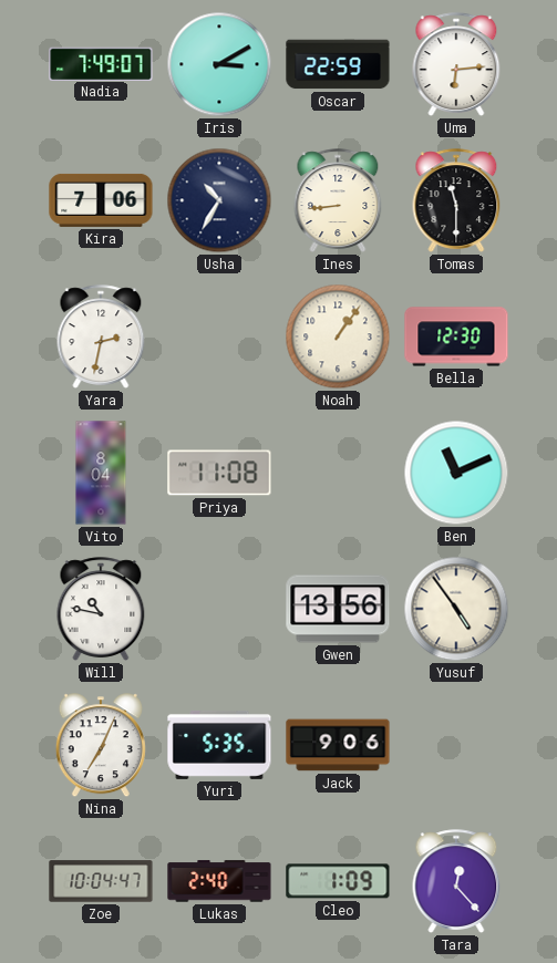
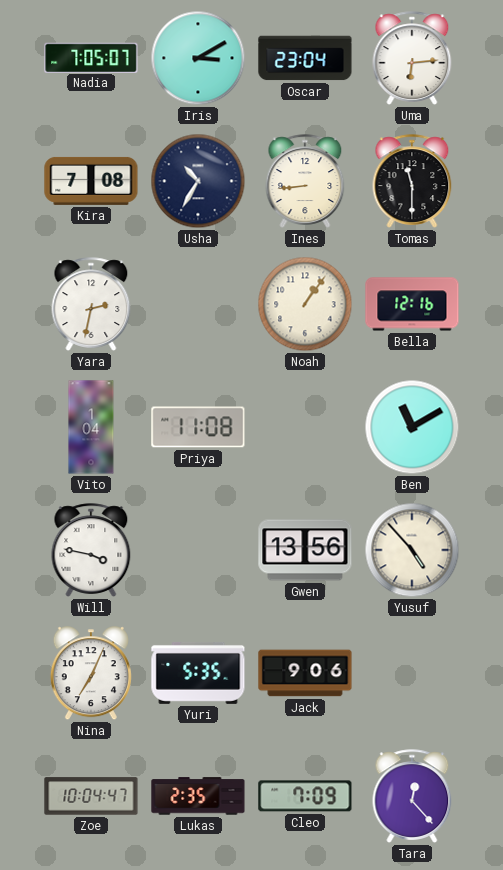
Nadia: 7:49 -> 7:05
Oscar: 22:59 -> 23:04
Kira: 7:06 -> 7:08
Bella: 12:30 -> 12:16
Vito: 8:04 -> 1:04
Ben: 11:11 -> 11:10
Will: 10:47 -> 3:47
Yusuf: 4:54 -> 4:53
Lukas: 2:40 -> 2:35
Cleo: 1:09 -> 7:09
